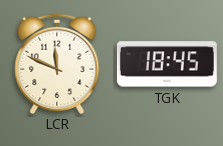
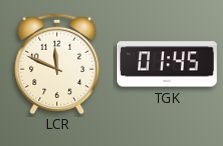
TGK: 18:45 -> 01:45
